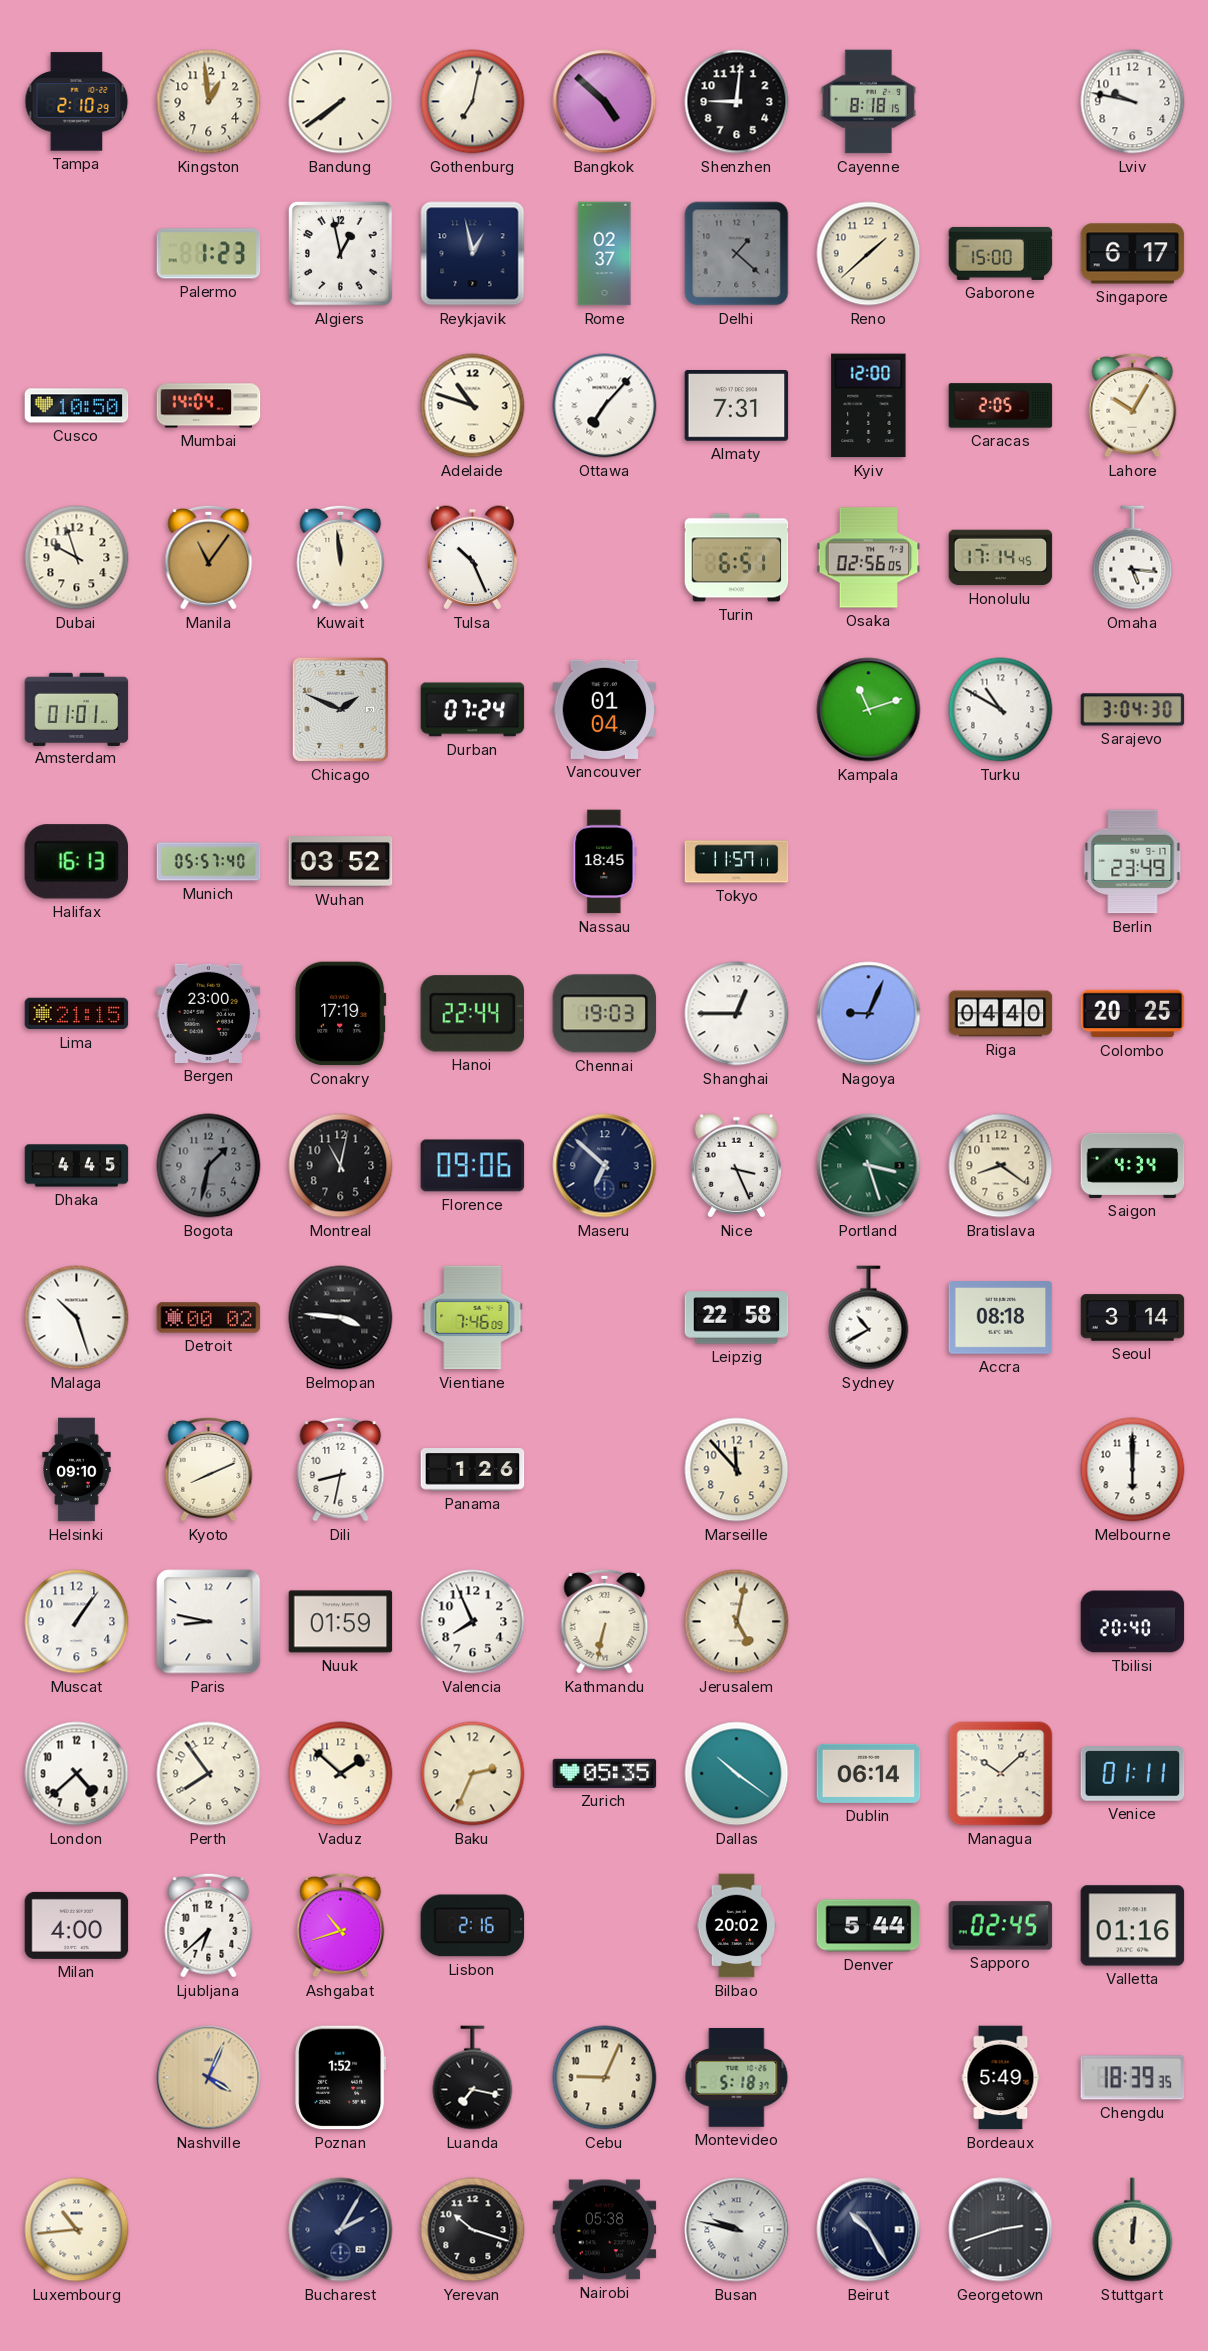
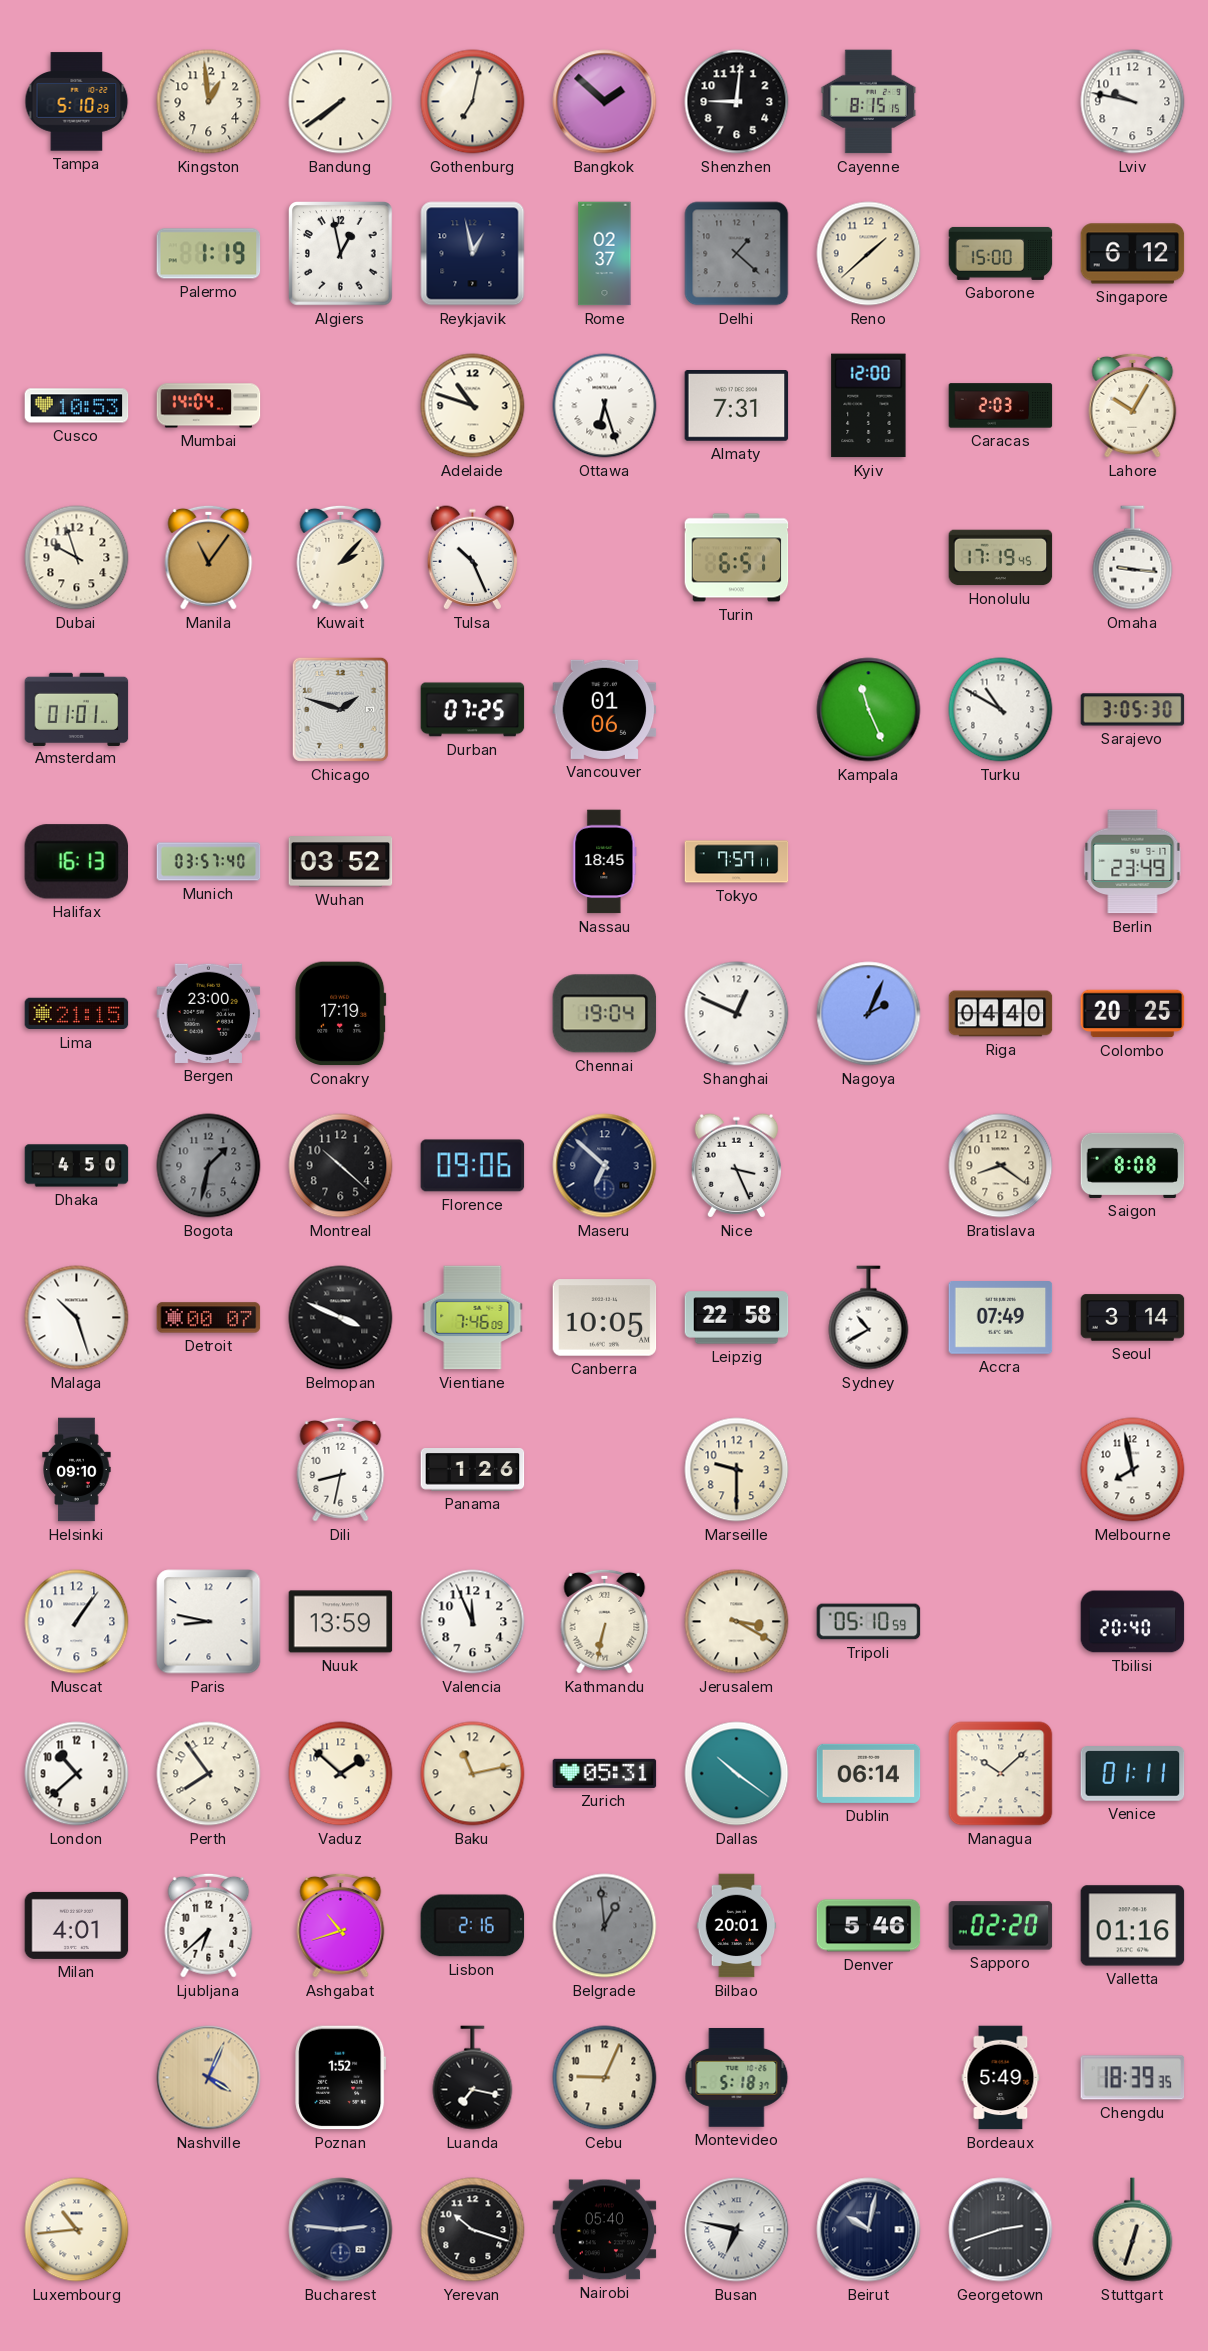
Tampa: 2:10 -> 5:10
Bangkok: 4:52 -> 1:52
Cayenne: 8:18 -> 8:15
Palermo: 1:23 -> 1:19
Singapore: 6:17 -> 6:12
Cusco: 10:50 -> 10:53
Ottawa: 7:07 -> 6:27
Caracas: 2:05 -> 2:03
Kuwait: 11:59 -> 2:07
Osaka: 02:56 -> none
Honolulu: 17:14 -> 17:19
Omaha: 5:16 -> 9:16
Chicago: 1:49 -> 1:48
Durban: 07:24 -> 07:25
Vancouver: 01:04 -> 01:06
Kampala: 11:12 -> 11:26
Sarajevo: 3:04 -> 3:05
Munich: 05:57 -> 03:57
Tokyo: 11:57 -> 7:57
Hanoi: 22:44 -> none
Chennai: 19:03 -> 19:04
Shanghai: 12:45 -> 12:49
Nagoya: 9:04 -> 2:04
Dhaka: 4:45 -> 4:50
Montreal: 11:02 -> 10:22
Portland: 3:27 -> none
Saigon: 4:34 -> 8:08
Detroit: 00:02 -> 00:07
Belmopan: 3:46 -> 3:49
Canberra: none -> 10:05
Accra: 08:18 -> 07:49
Kyoto: 8:11 -> none
Marseille: 11:53 -> 9:30
Melbourne: 6:00 -> 7:58
Nuuk: 01:59 -> 13:59
Valencia: 7:56 -> 11:56
Jerusalem: 5:02 -> 3:20
Tripoli: none -> 05:10
London: 4:38 -> 10:38
Baku: 2:34 -> 11:13
Zurich: 05:35 -> 05:31
Milan: 4:00 -> 4:01
Belgrade: none -> 12:59
Bilbao: 20:02 -> 20:01
Denver: 5:44 -> 5:46
Sapporo: 02:45 -> 02:20
Bucharest: 2:05 -> 2:46
Nairobi: 05:38 -> 05:40
Busan: 9:47 -> 6:47
Beirut: 10:25 -> 10:02
Stuttgart: 12:01 -> 12:33
